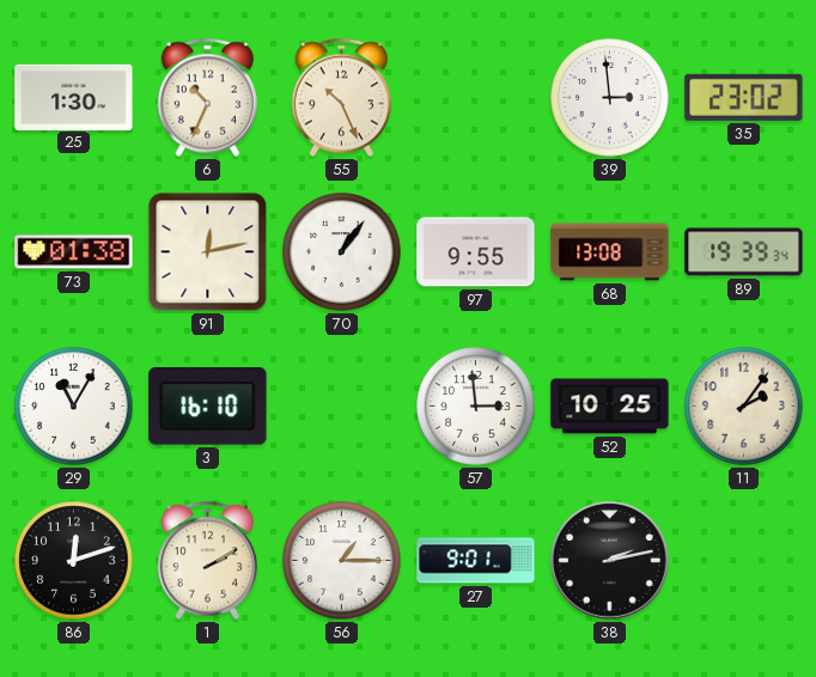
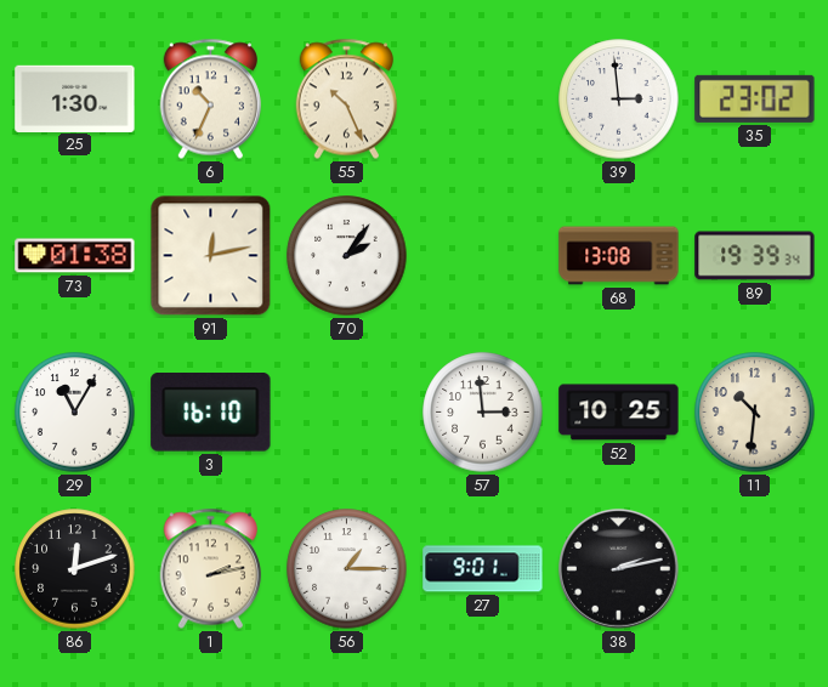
70: 1:06 -> 2:06
97: 9:55 -> none
11: 2:06 -> 10:31
1: 2:10 -> 2:13
